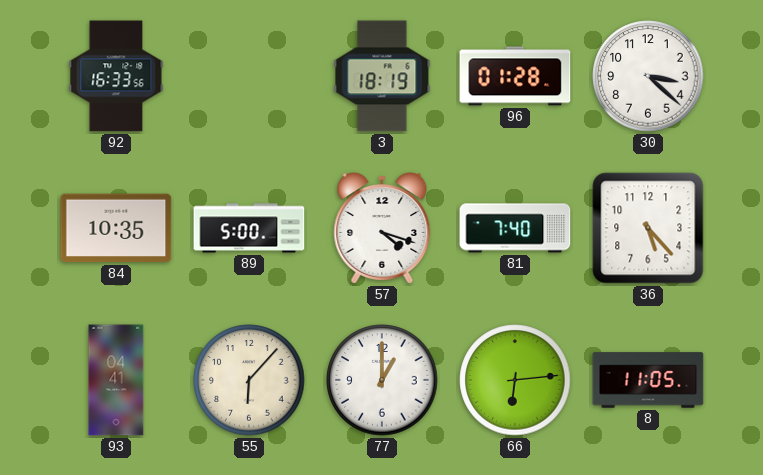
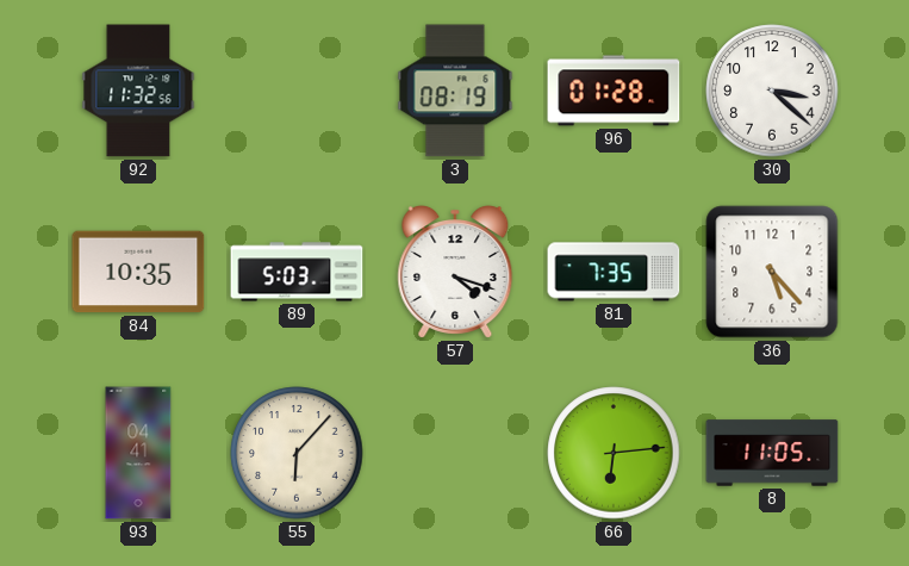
92: 16:33 -> 11:32
3: 18:19 -> 08:19
89: 5:00 -> 5:03
81: 7:40 -> 7:35
77: 1:00 -> none
